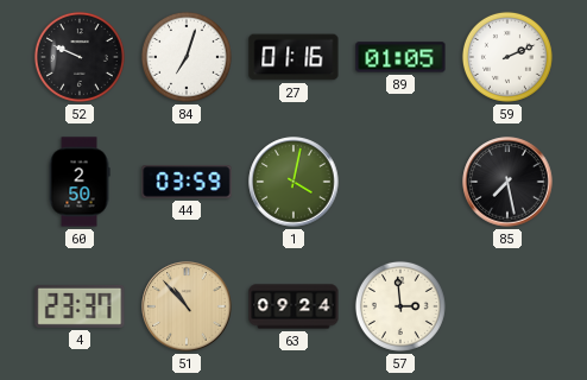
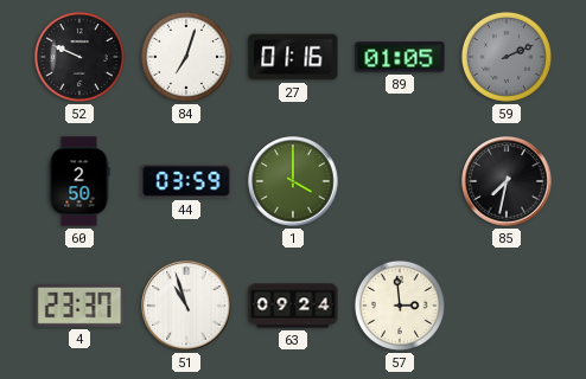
59 dial: white -> grey
1: 4:02 -> 4:00
85: 7:28 -> 7:32
51: 10:53 -> 10:57
51 dial: champagne -> white
